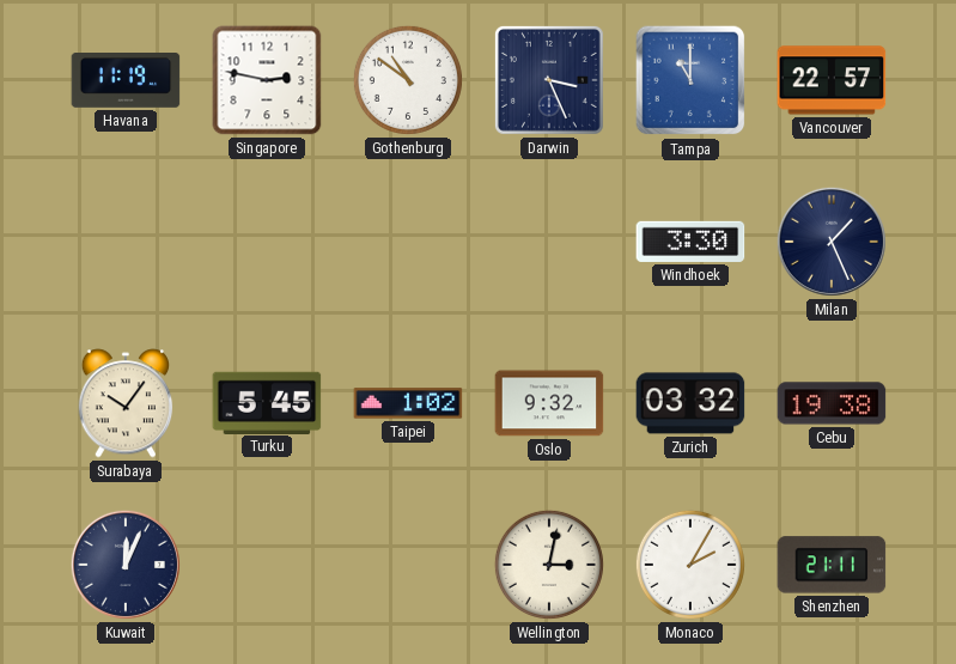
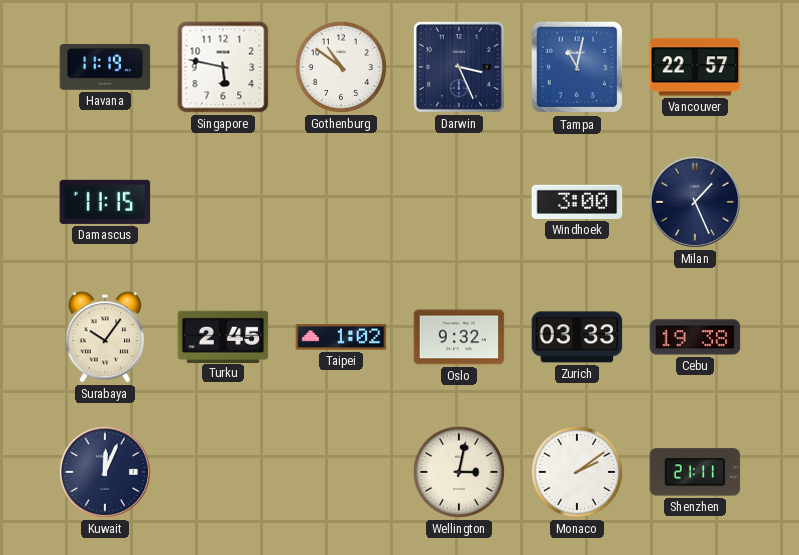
Singapore: 2:47 -> 5:47
Tampa: 11:00 -> 11:02
Damascus: none -> 11:15
Windhoek: 3:30 -> 3:00
Turku: 5:45 -> 2:45
Zurich: 03:32 -> 03:33
Monaco: 2:05 -> 2:09
